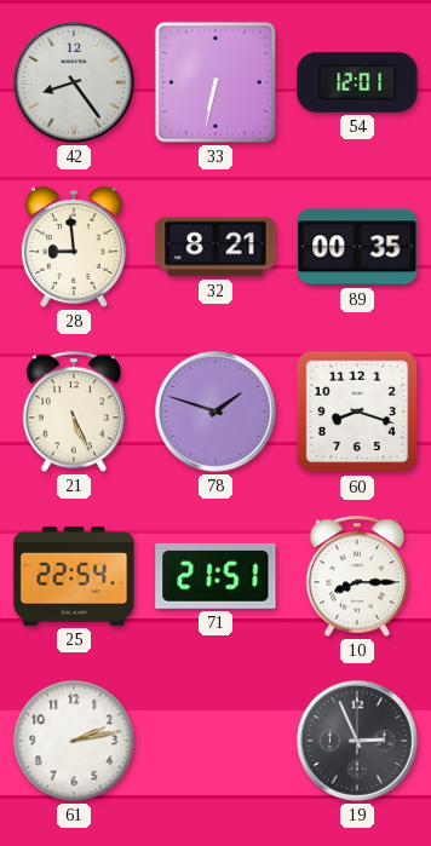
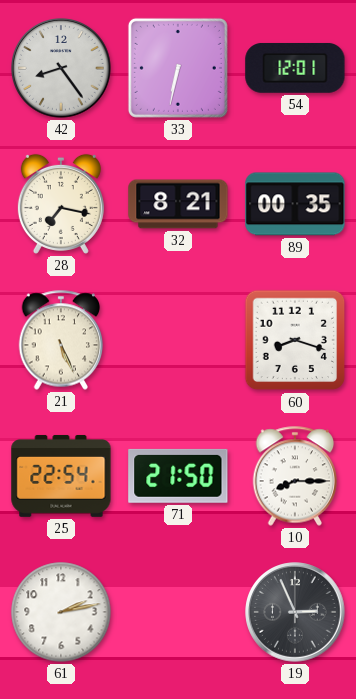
28: 8:59 -> 7:17
78: 1:48 -> none
71: 21:51 -> 21:50
